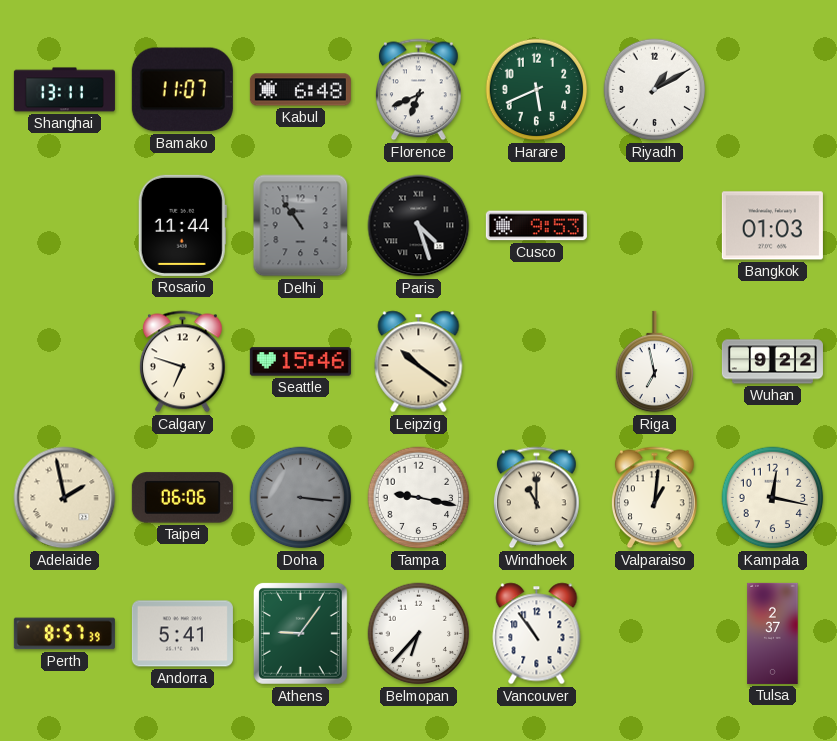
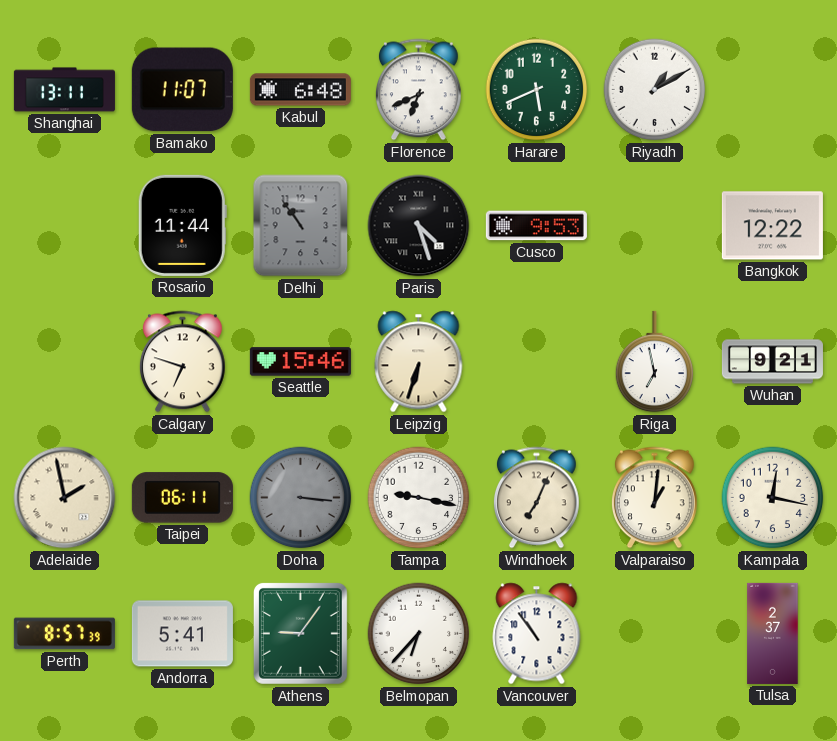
Bangkok: 01:03 -> 12:22
Leipzig: 10:21 -> 6:33
Wuhan: 9:22 -> 9:21
Taipei: 06:06 -> 06:11
Windhoek: 11:00 -> 7:04
